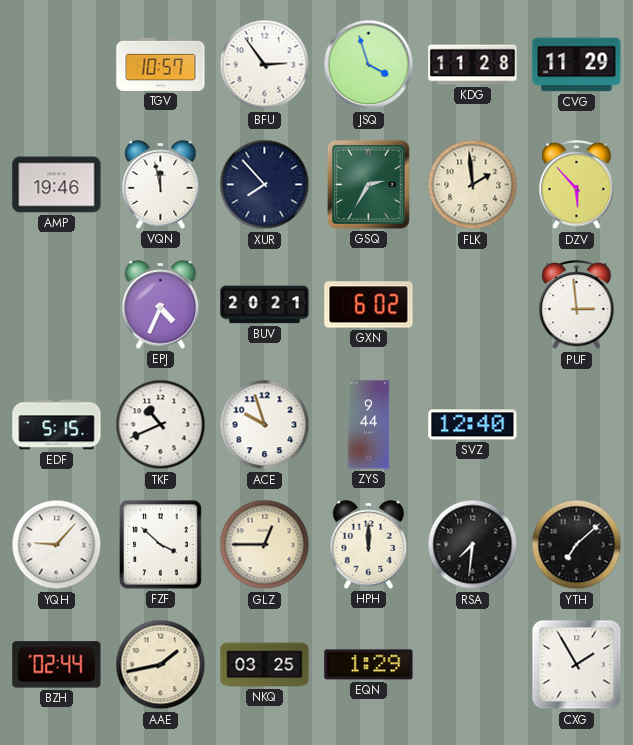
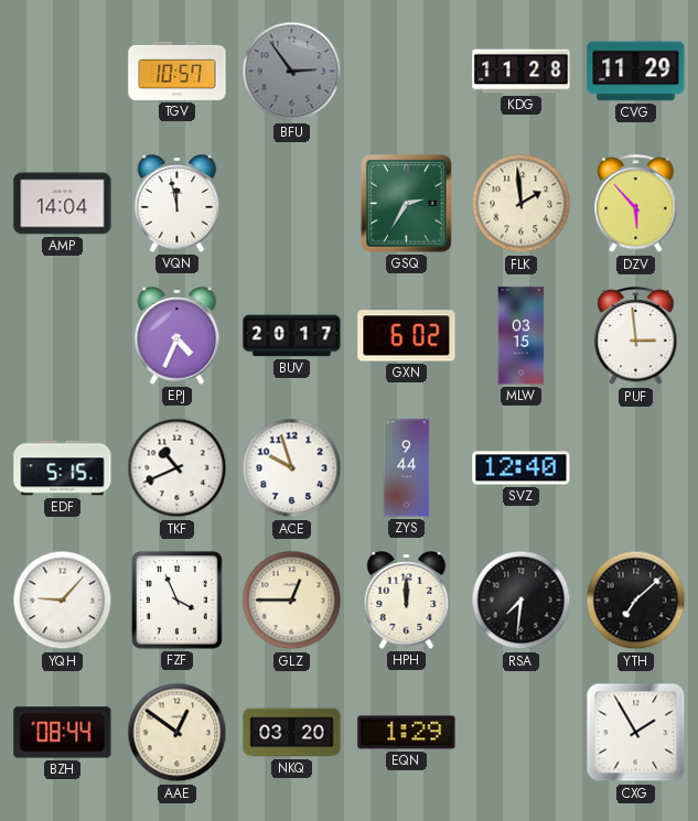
BFU dial: white -> grey
JSQ: 3:57 -> none
AMP: 19:46 -> 14:04
XUR: 7:53 -> none
BUV: 20:21 -> 20:17
MLW: none -> 03:15
FZF: 3:52 -> 3:56
BZH: 02:44 -> 08:44
AAE: 1:43 -> 12:51
NKQ: 03:25 -> 03:20
